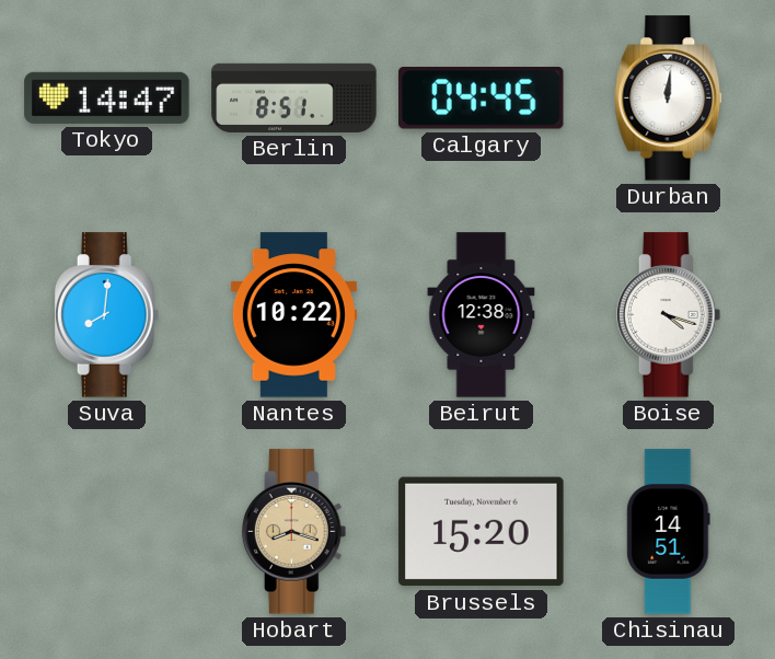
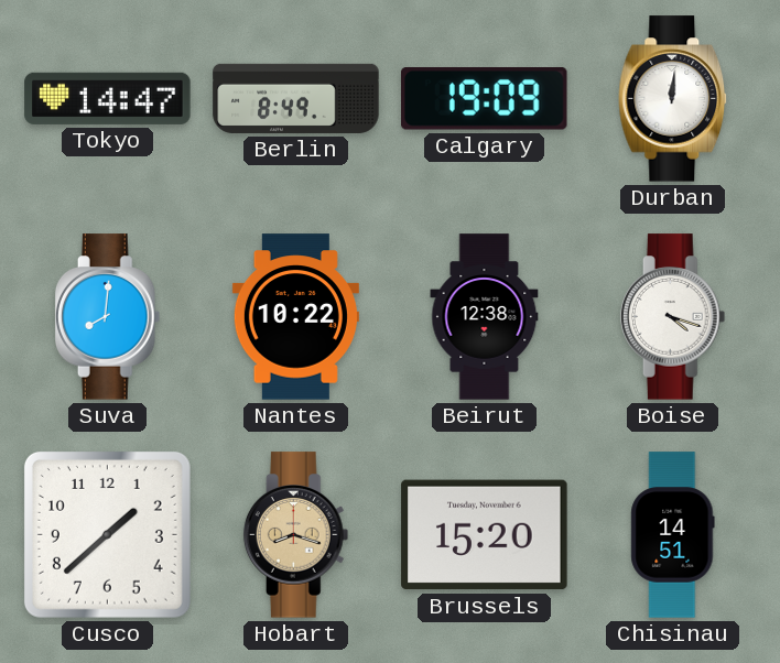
Berlin: 8:51 -> 8:49
Calgary: 04:45 -> 19:09
Cusco: none -> 1:38
